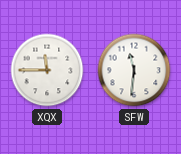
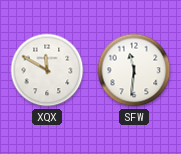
XQX: 11:45 -> 11:50
